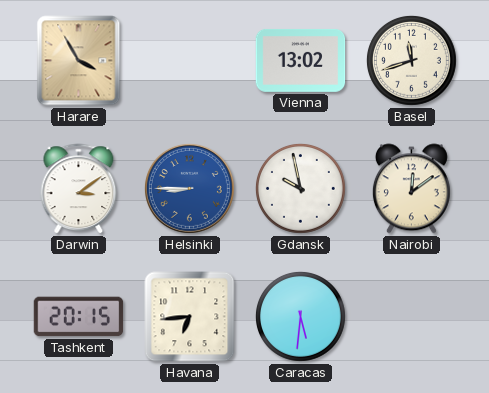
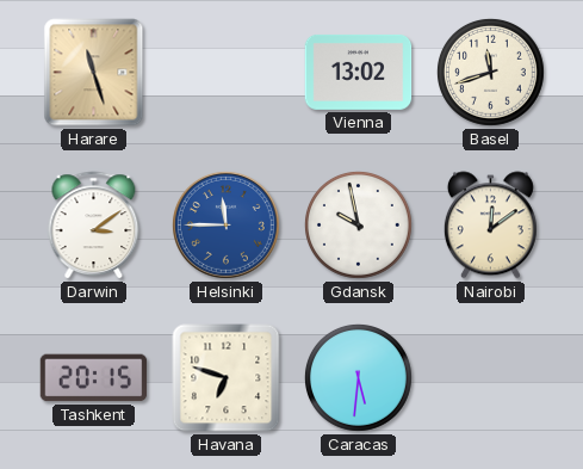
Harare: 3:55 -> 11:27
Helsinki: 8:45 -> 11:45
Havana: 6:44 -> 6:48
